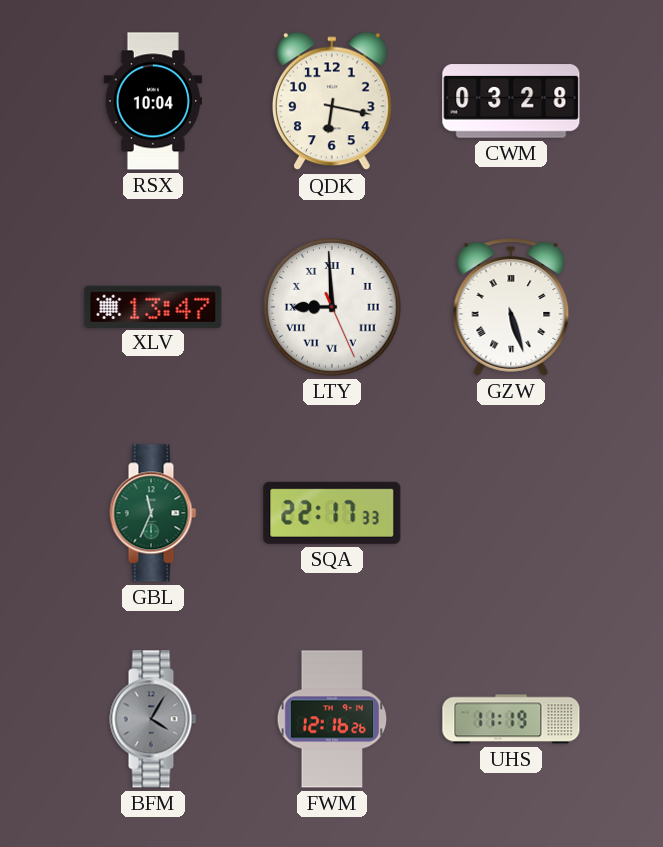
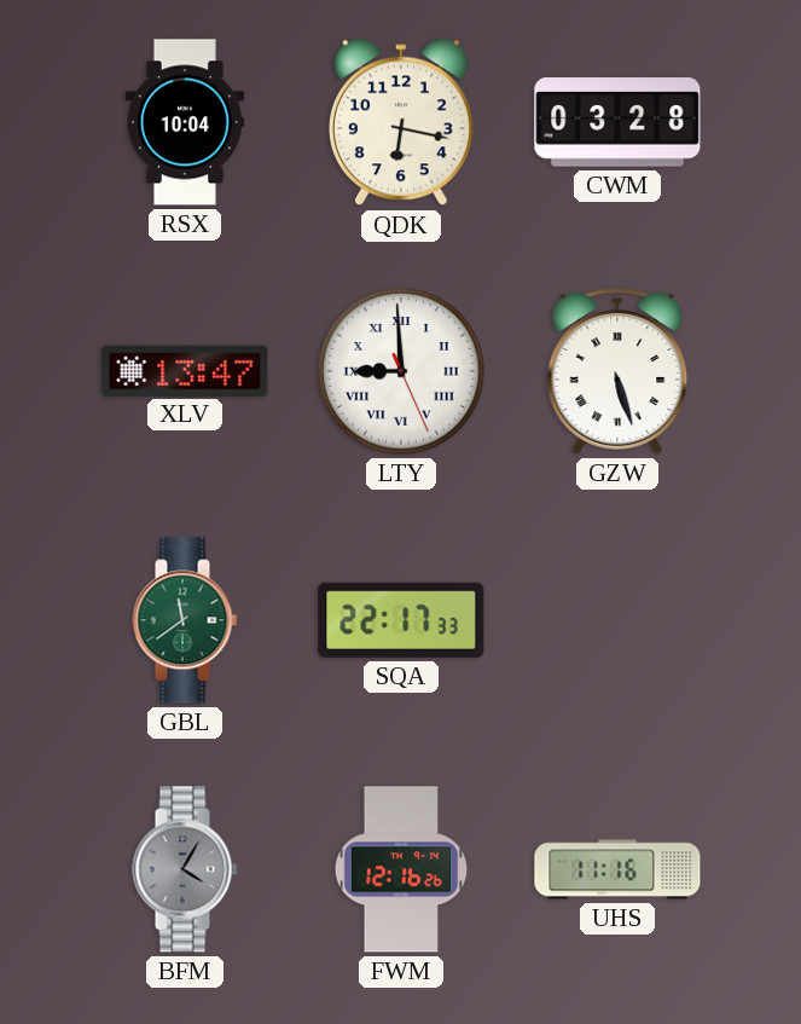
GBL: 11:34 -> 11:39
UHS: 11:19 -> 11:16
